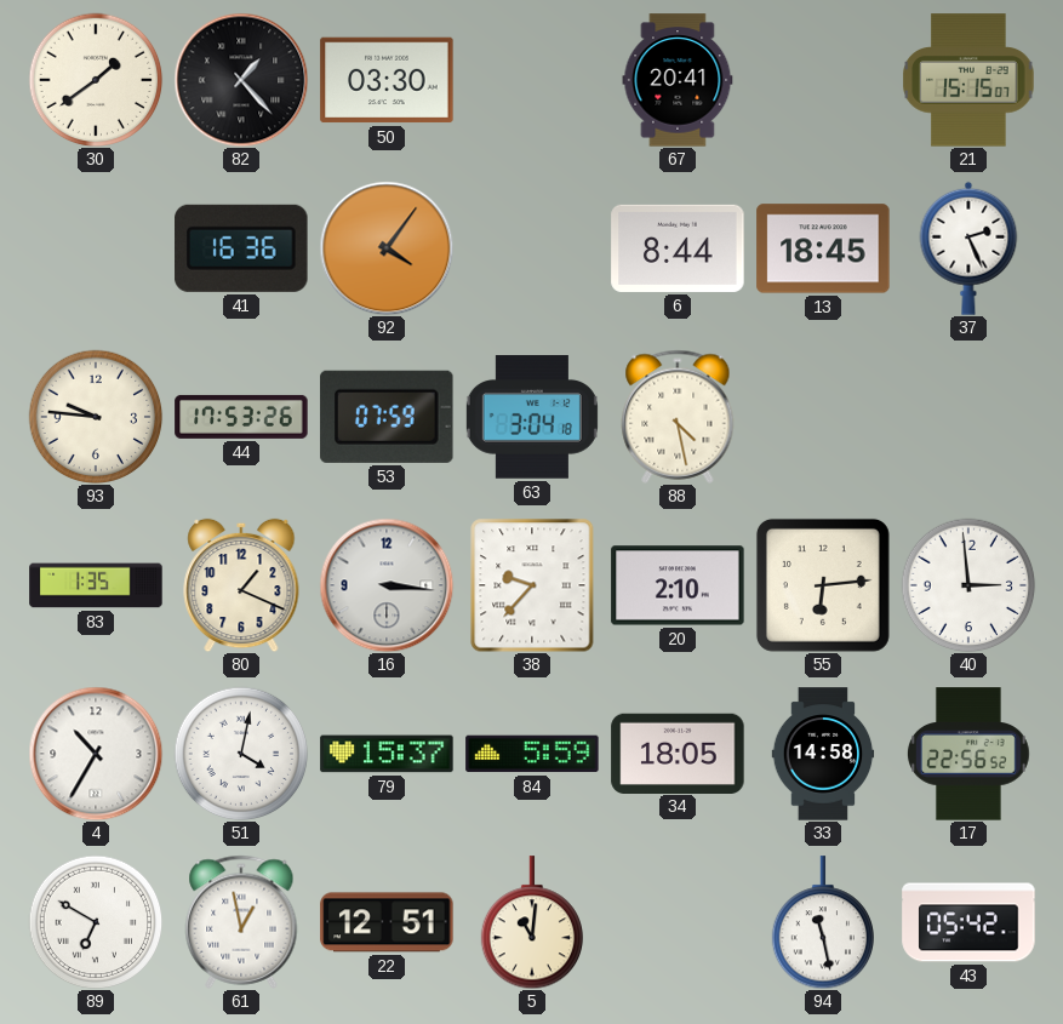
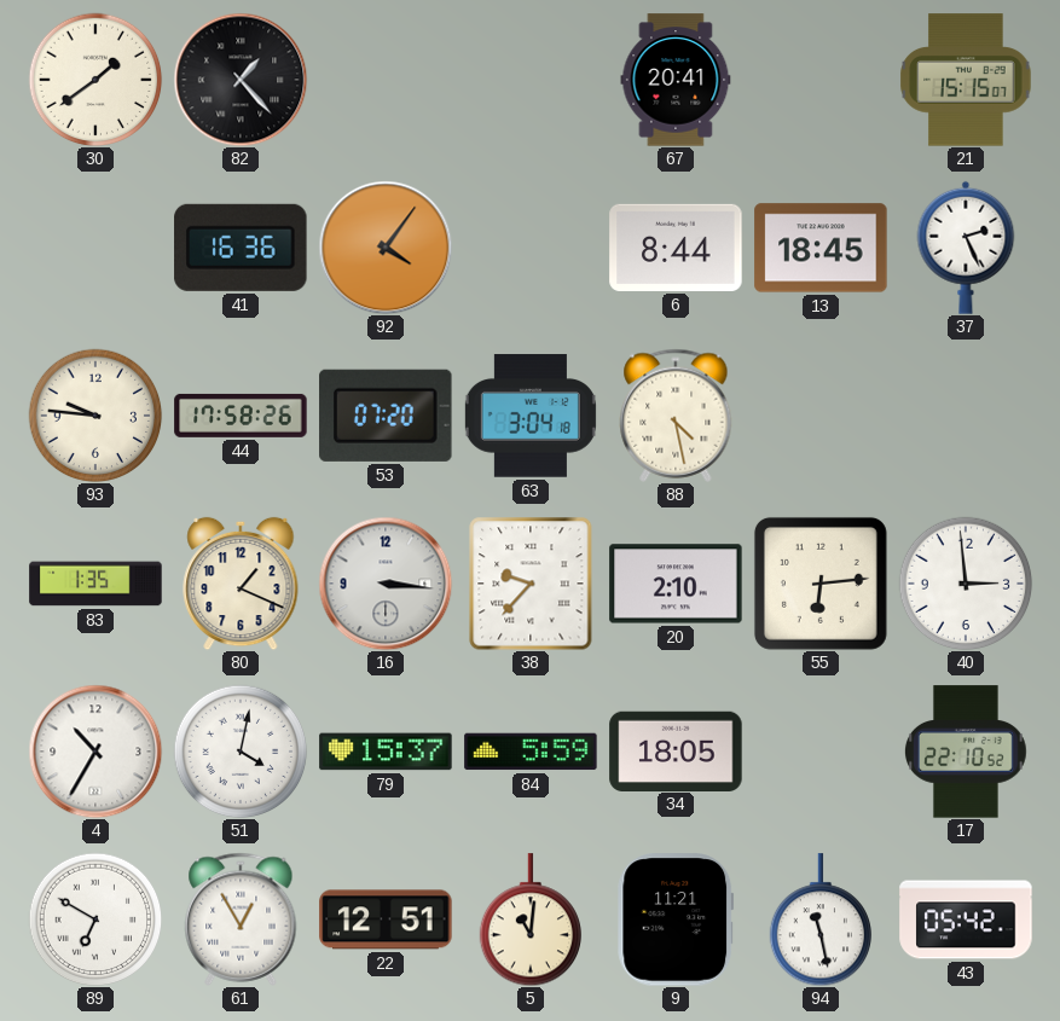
50: 03:30 -> none
44: 17:53 -> 17:58
53: 07:59 -> 07:20
33: 14:58 -> none
17: 22:56 -> 22:10
61: 12:58 -> 12:55
9: none -> 11:21
